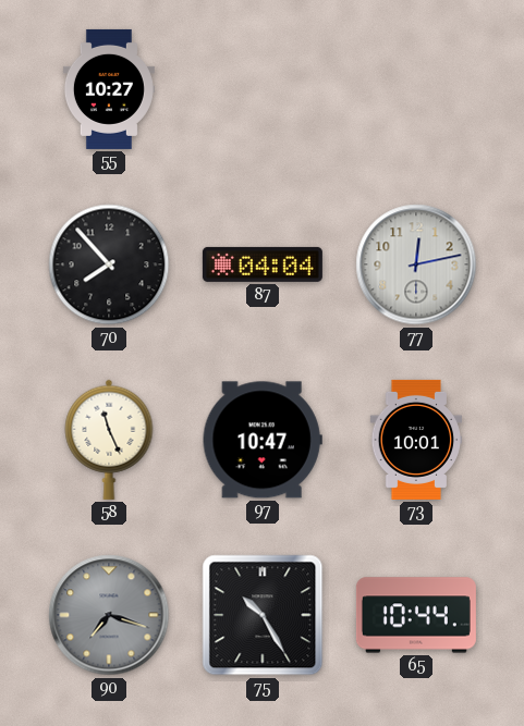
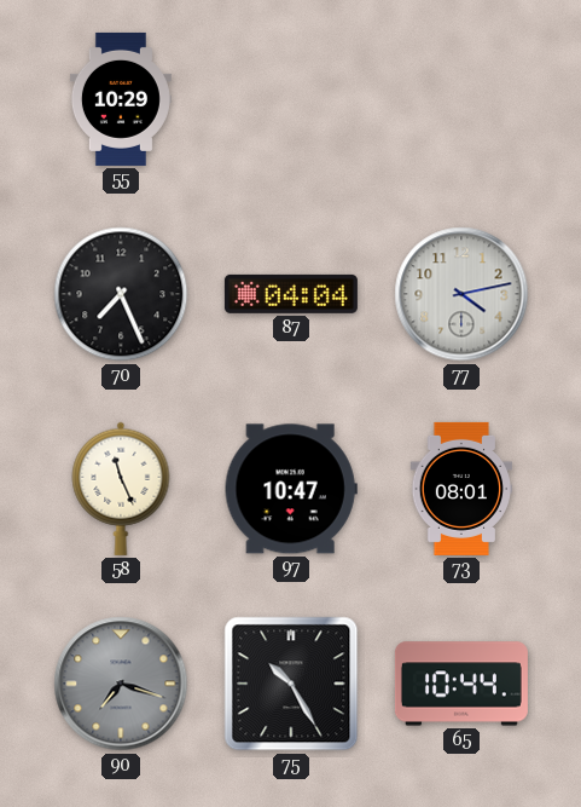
55: 10:27 -> 10:29
70: 7:53 -> 7:26
77: 12:13 -> 4:13
73: 10:01 -> 08:01
